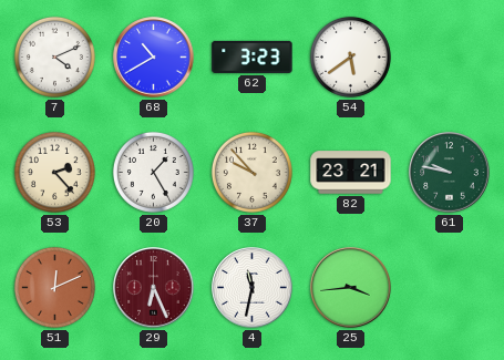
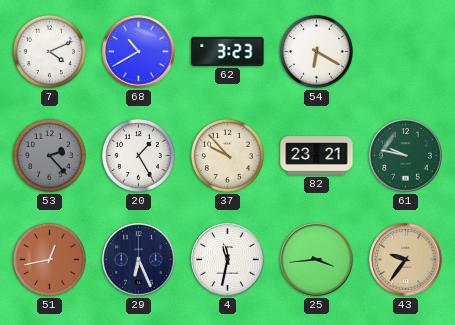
54: 5:39 -> 6:20
53 dial: cream -> grey
51: 12:11 -> 12:43
29 dial: burgundy -> navy
43: none -> 9:36
